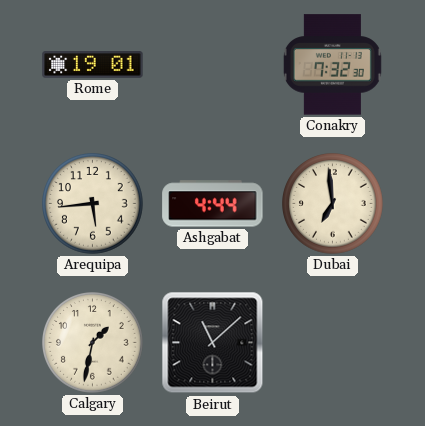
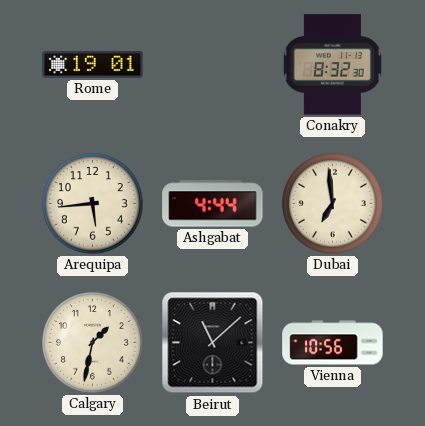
Conakry: 7:32 -> 8:32
Vienna: none -> 10:56
